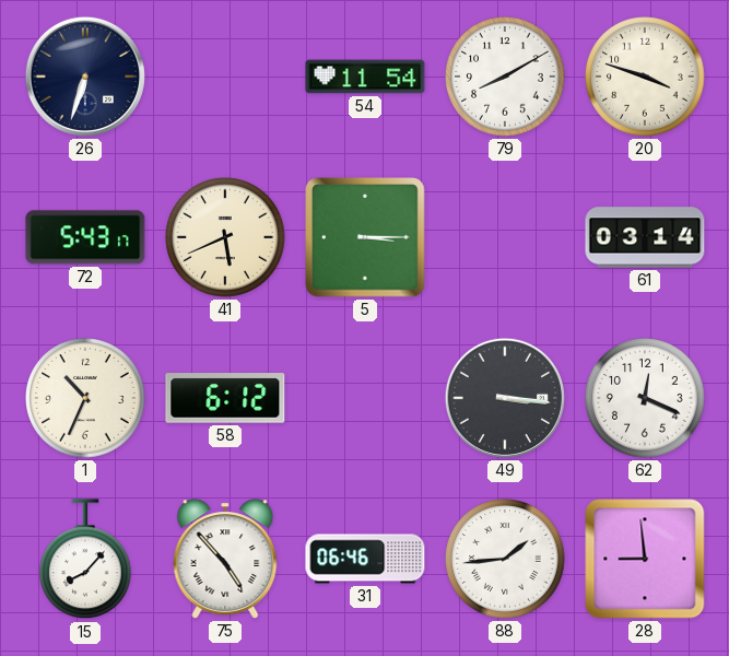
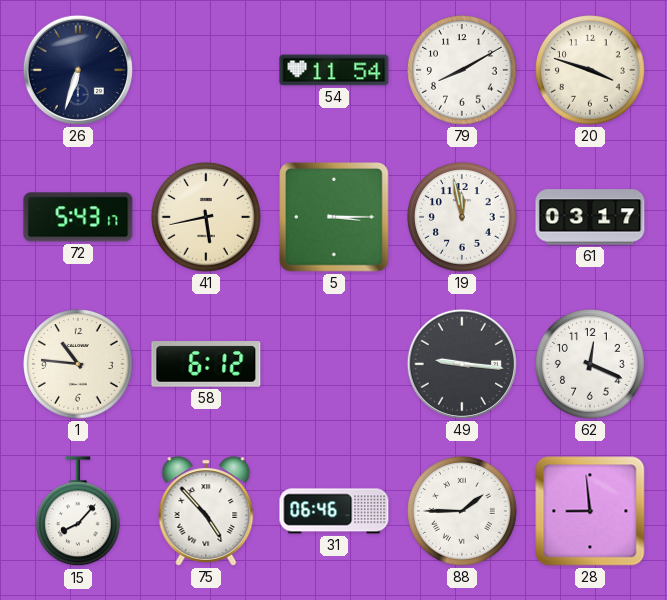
41: 5:41 -> 5:43
19: none -> 11:58
61: 03:14 -> 03:17
1: 10:34 -> 10:46
49: 3:16 -> 9:16
88: 1:44 -> 1:45
